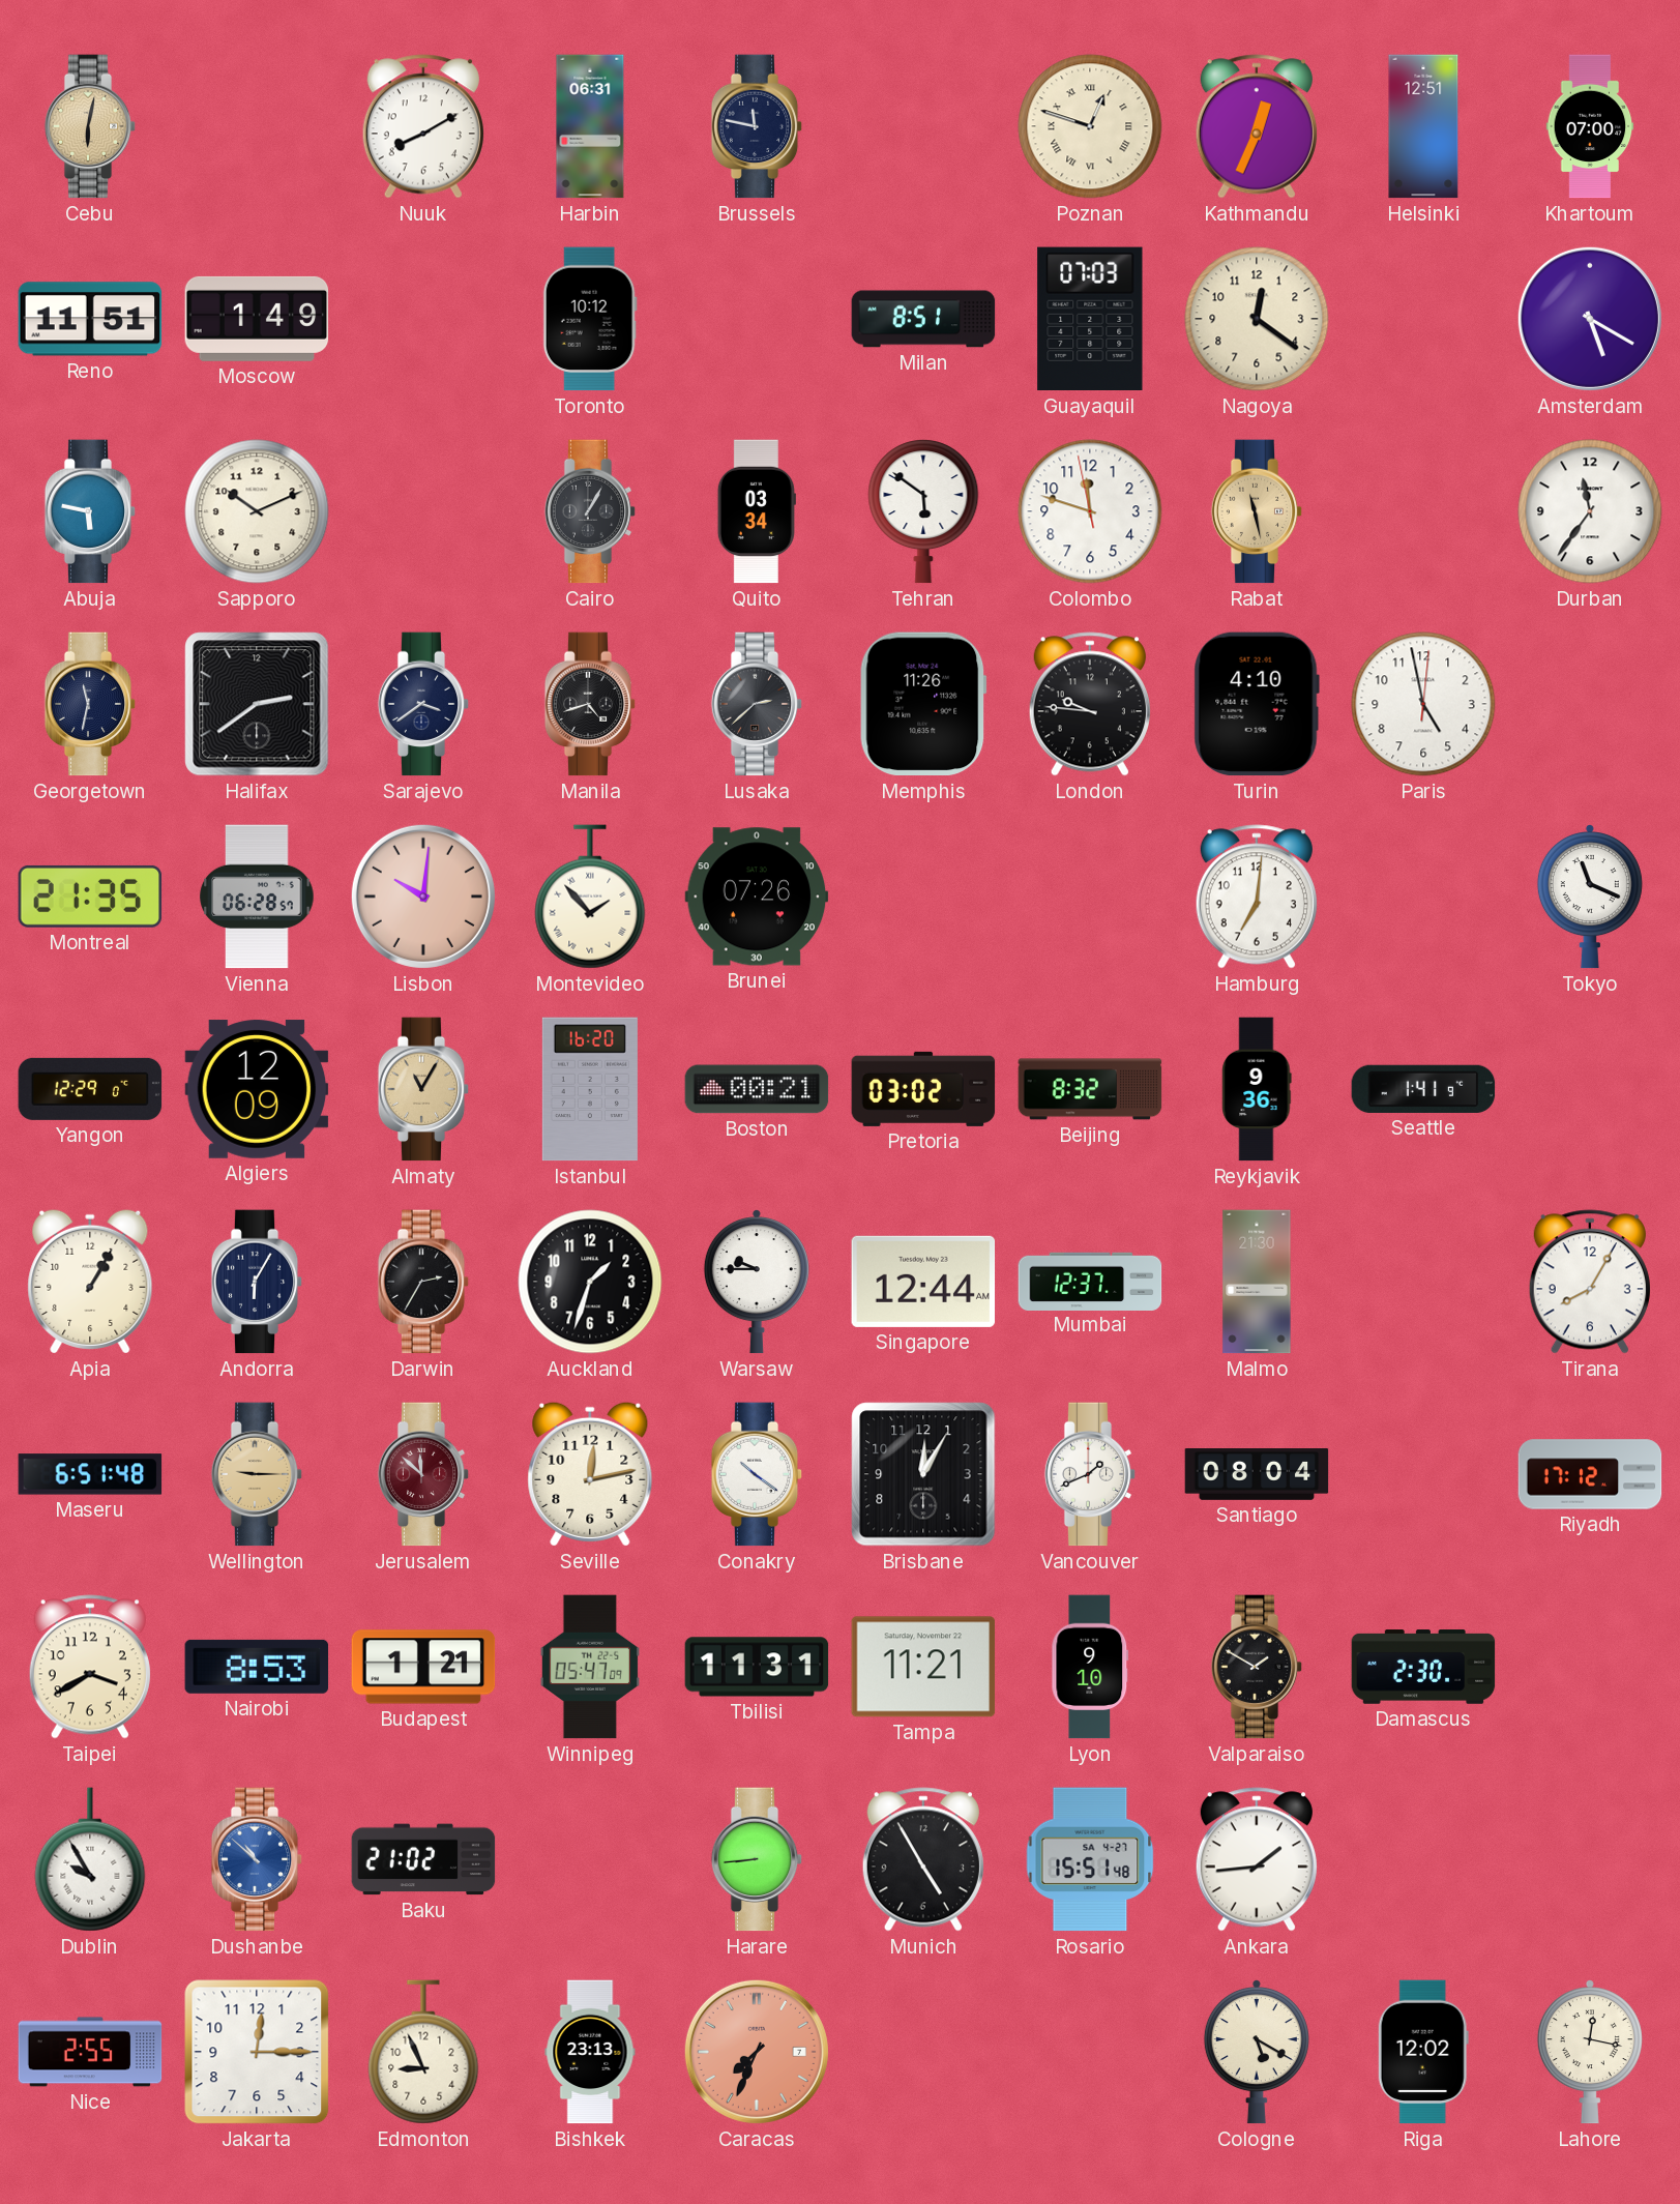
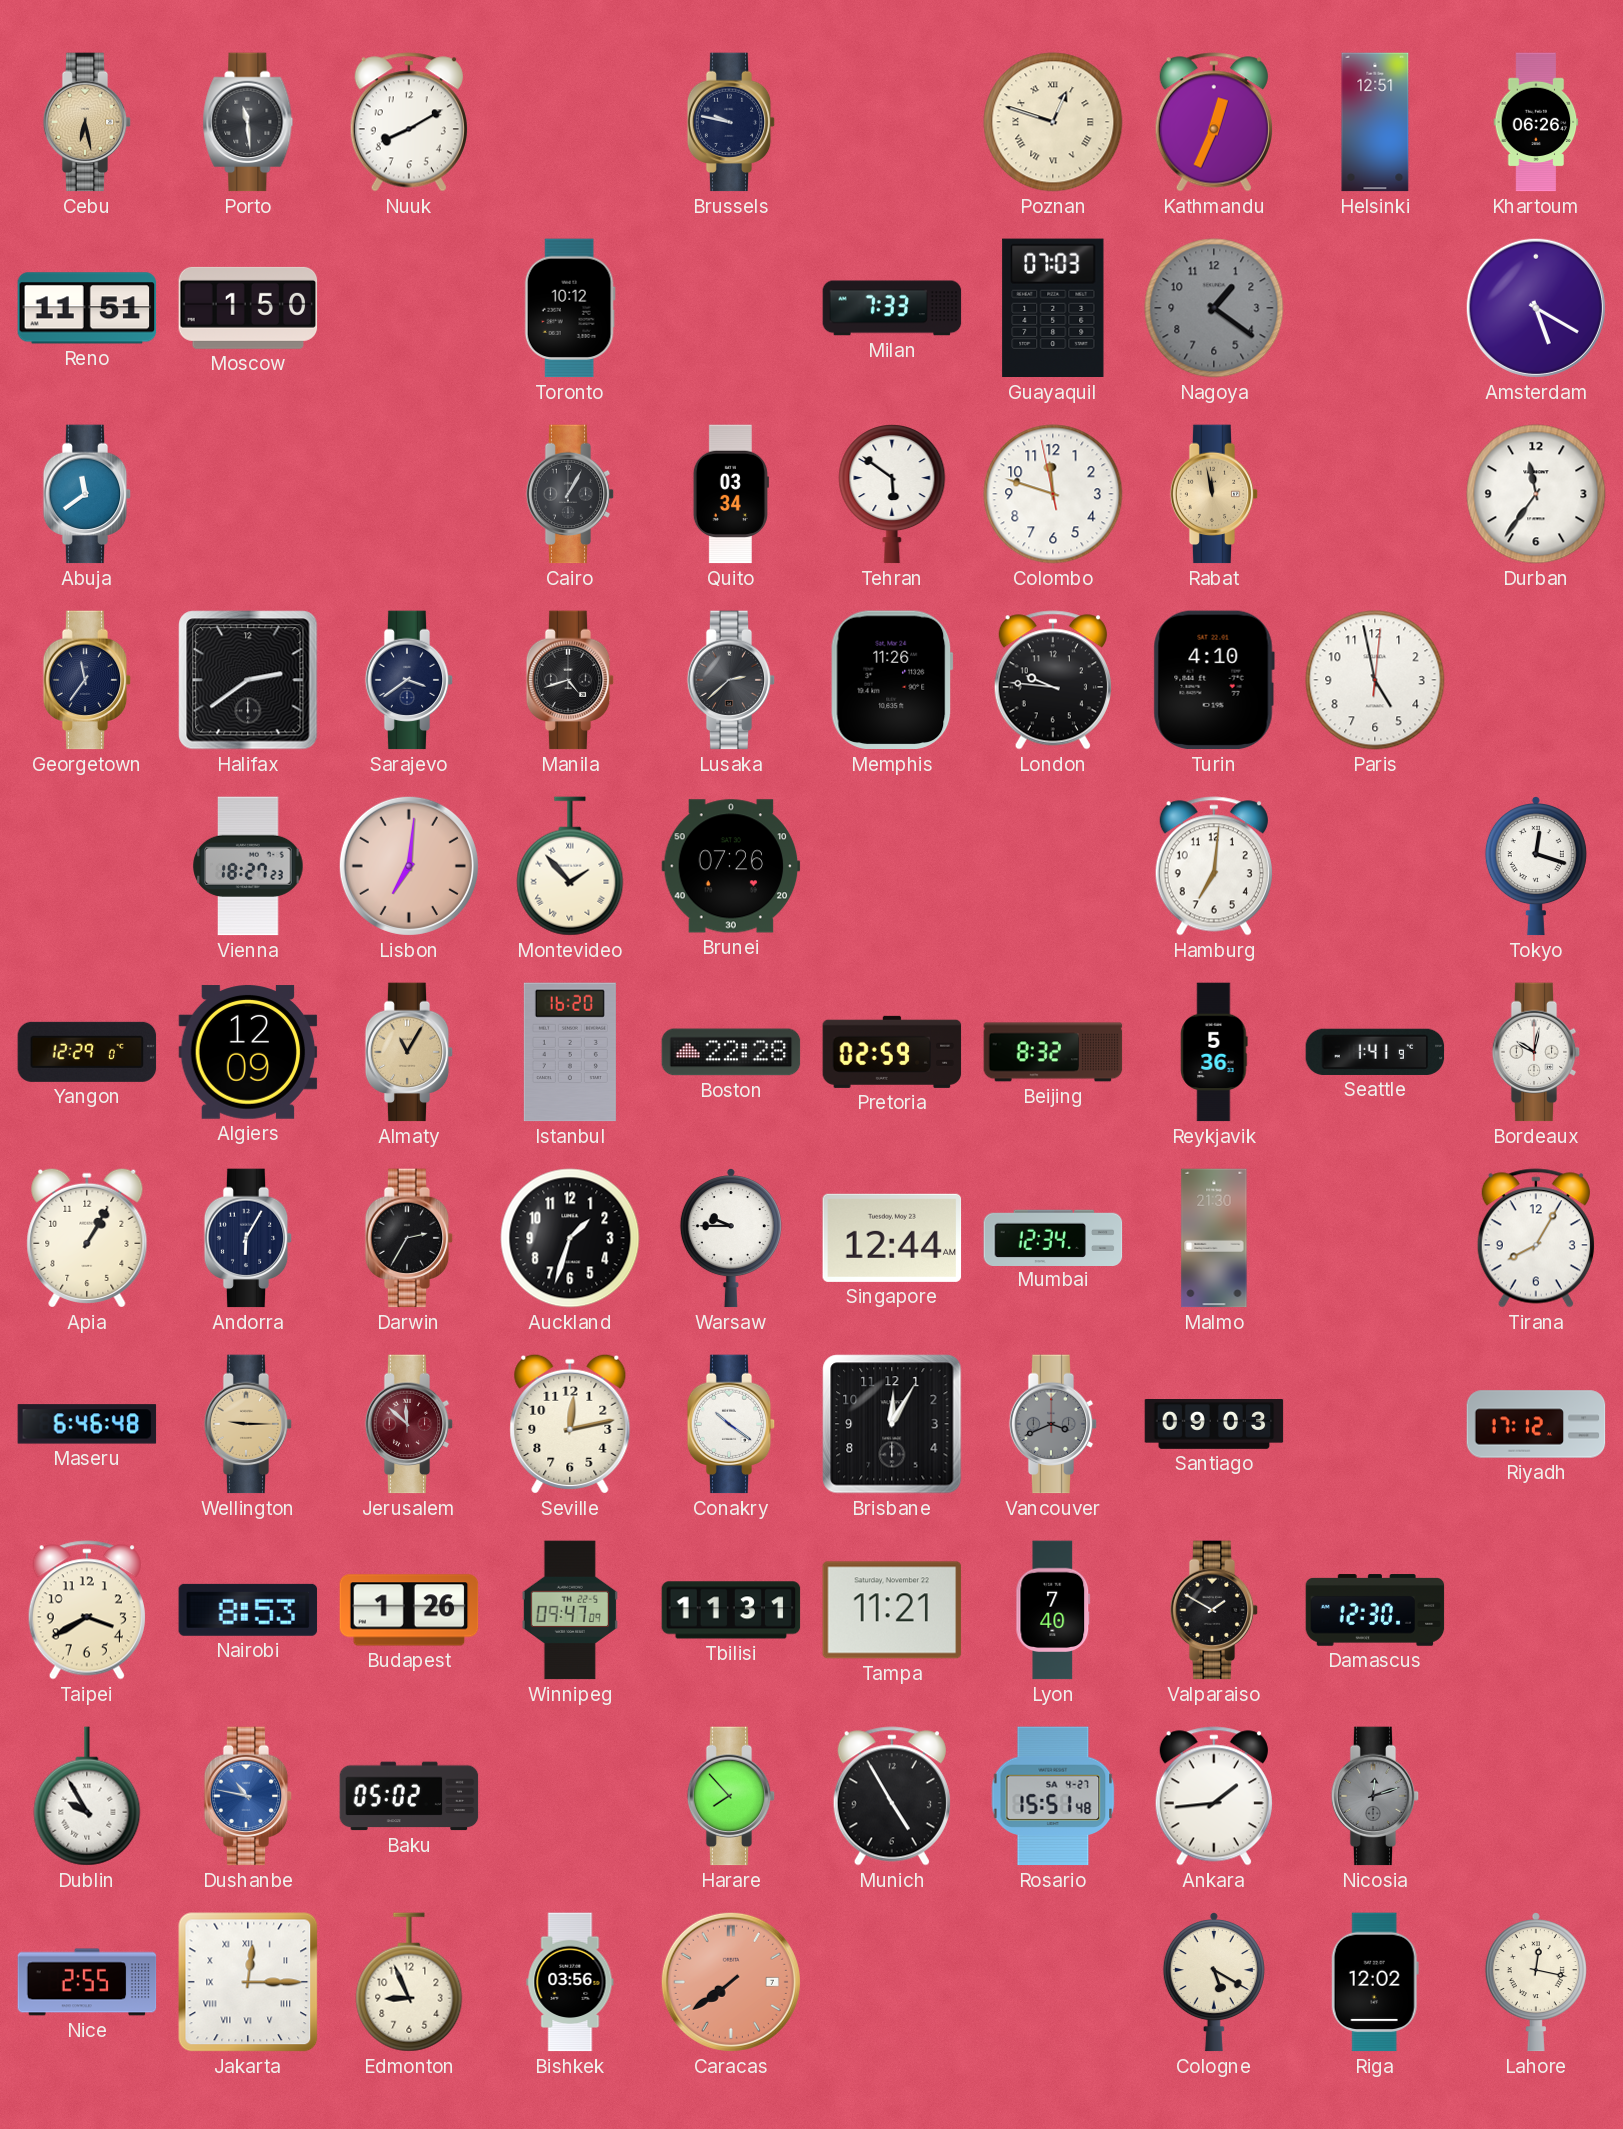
Cebu: 6:02 -> 6:28
Porto: none -> 11:29
Harbin: 06:31 -> none
Brussels: 11:47 -> 9:47
Khartoum: 07:00 -> 06:26
Moscow: 1:49 -> 1:50
Milan: 8:51 -> 7:33
Nagoya: 12:21 -> 1:21
Nagoya dial: cream -> grey
Abuja: 5:47 -> 11:39
Sapporo: 10:11 -> none
Rabat: 11:28 -> 11:58
Georgetown: 11:32 -> 11:36
Montreal: 21:35 -> none
Vienna: 06:28 -> 18:27
Lisbon: 10:01 -> 7:01
Tokyo: 11:19 -> 12:18
Boston: 00:21 -> 22:28
Pretoria: 03:02 -> 02:59
Reykjavik: 9:36 -> 5:36
Bordeaux: none -> 10:02
Mumbai: 12:37 -> 12:34
Maseru: 6:51 -> 6:46
Vancouver: 1:41 -> 3:41
Vancouver dial: white -> grey
Santiago: 08:04 -> 09:03
Budapest: 1:21 -> 1:26
Winnipeg: 05:47 -> 09:47
Lyon: 9:10 -> 7:40
Damascus: 2:30 -> 12:30
Dushanbe: 10:52 -> 10:47
Baku: 21:02 -> 05:02
Harare: 8:44 -> 7:53
Nicosia: none -> 12:12
Jakarta numerals: Arabic -> Roman
Bishkek: 23:13 -> 03:56
Caracas: 7:34 -> 7:39
